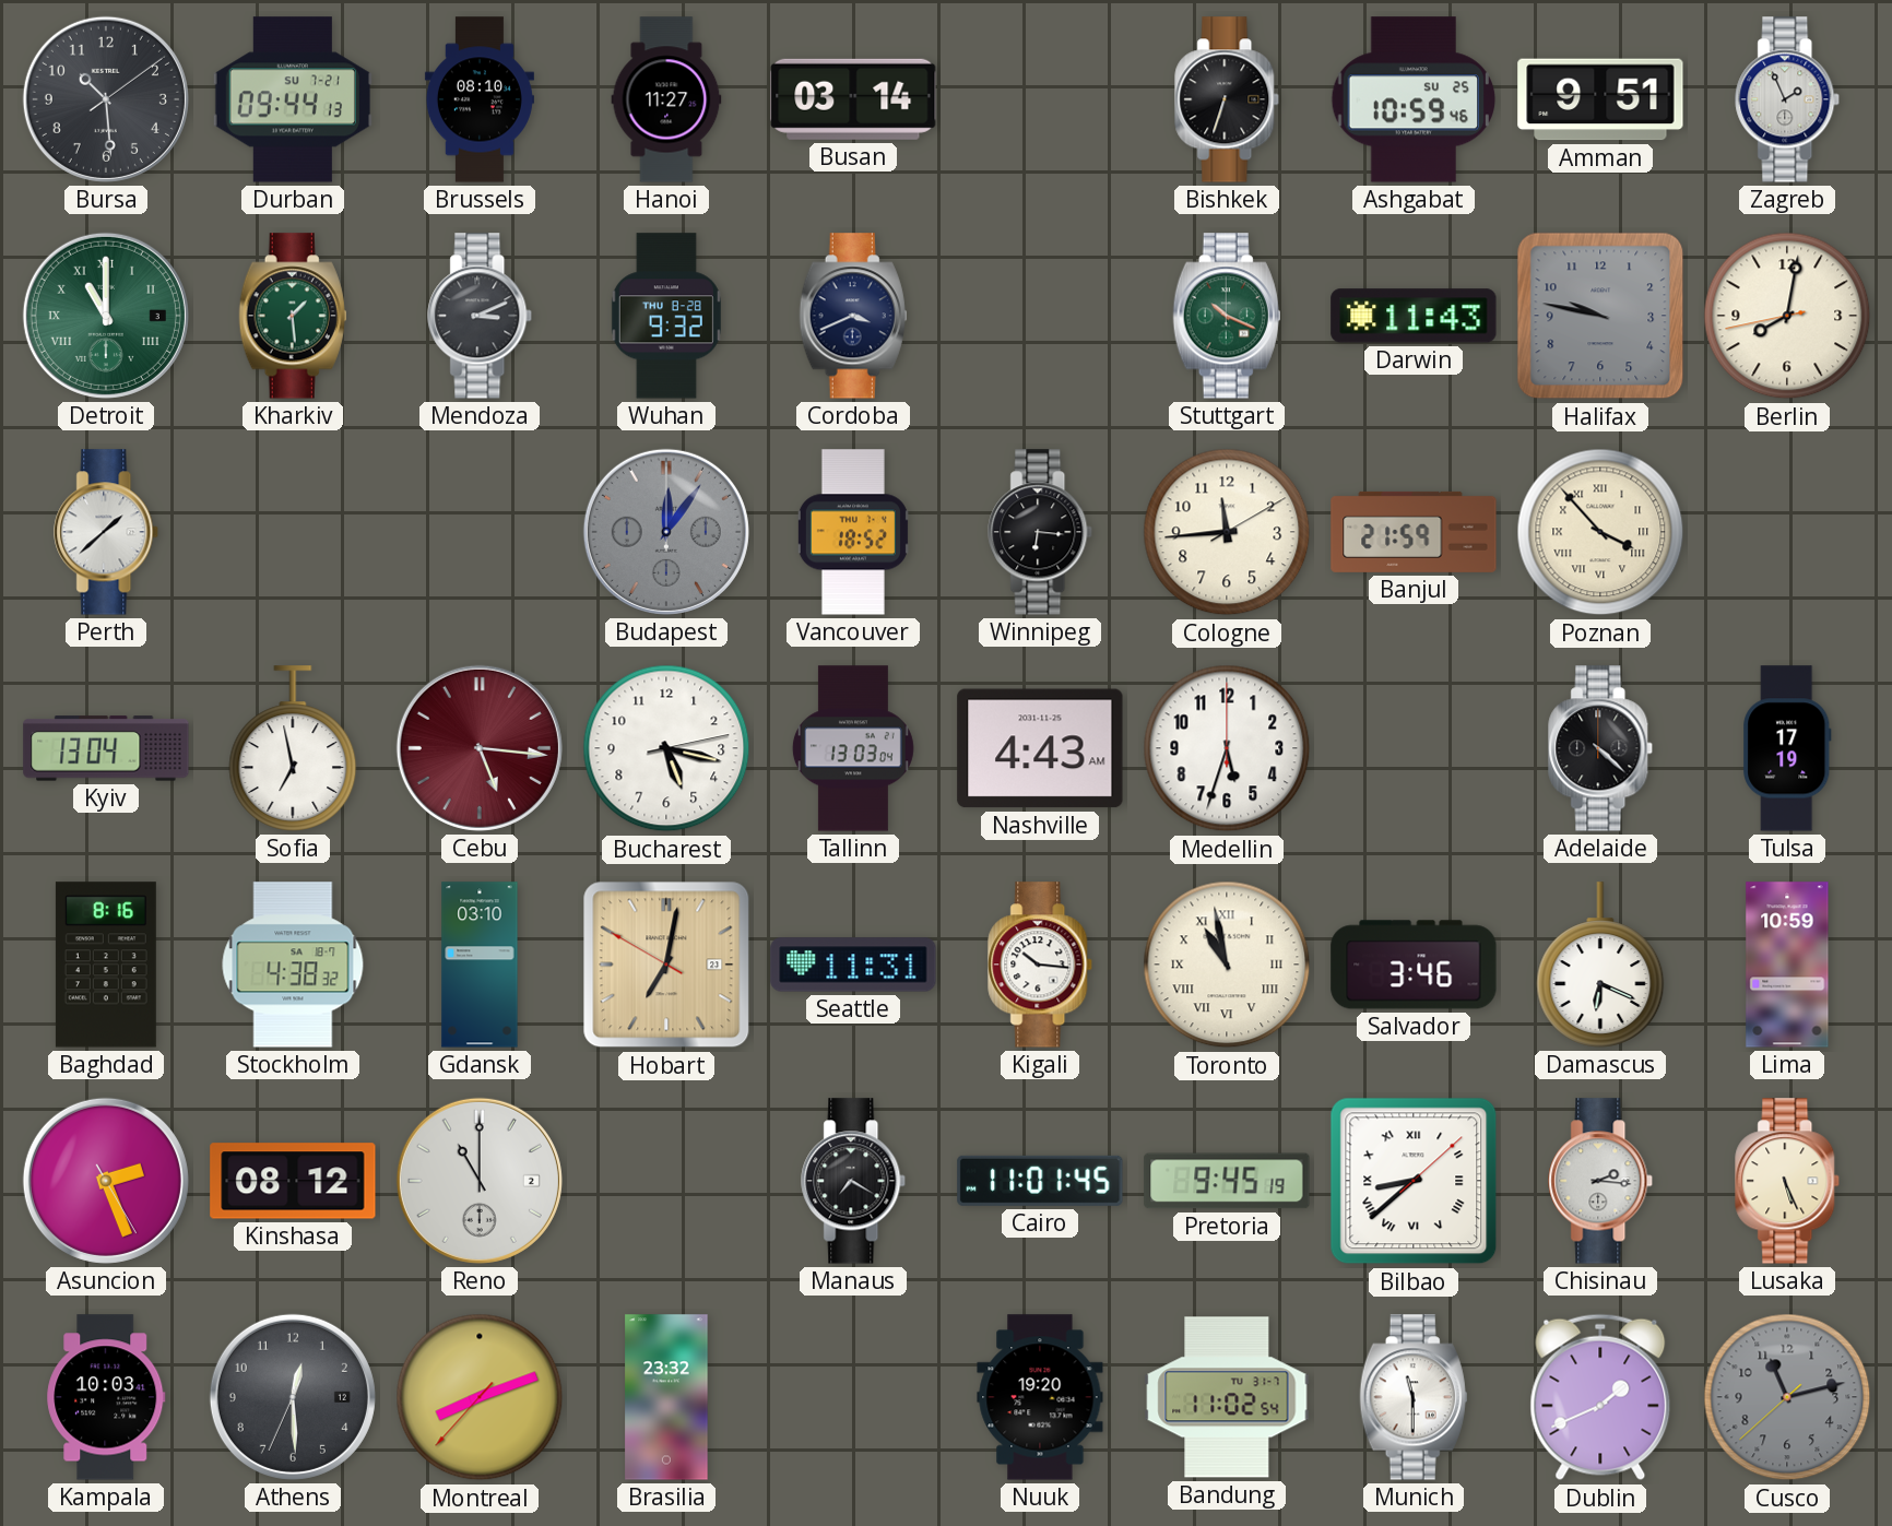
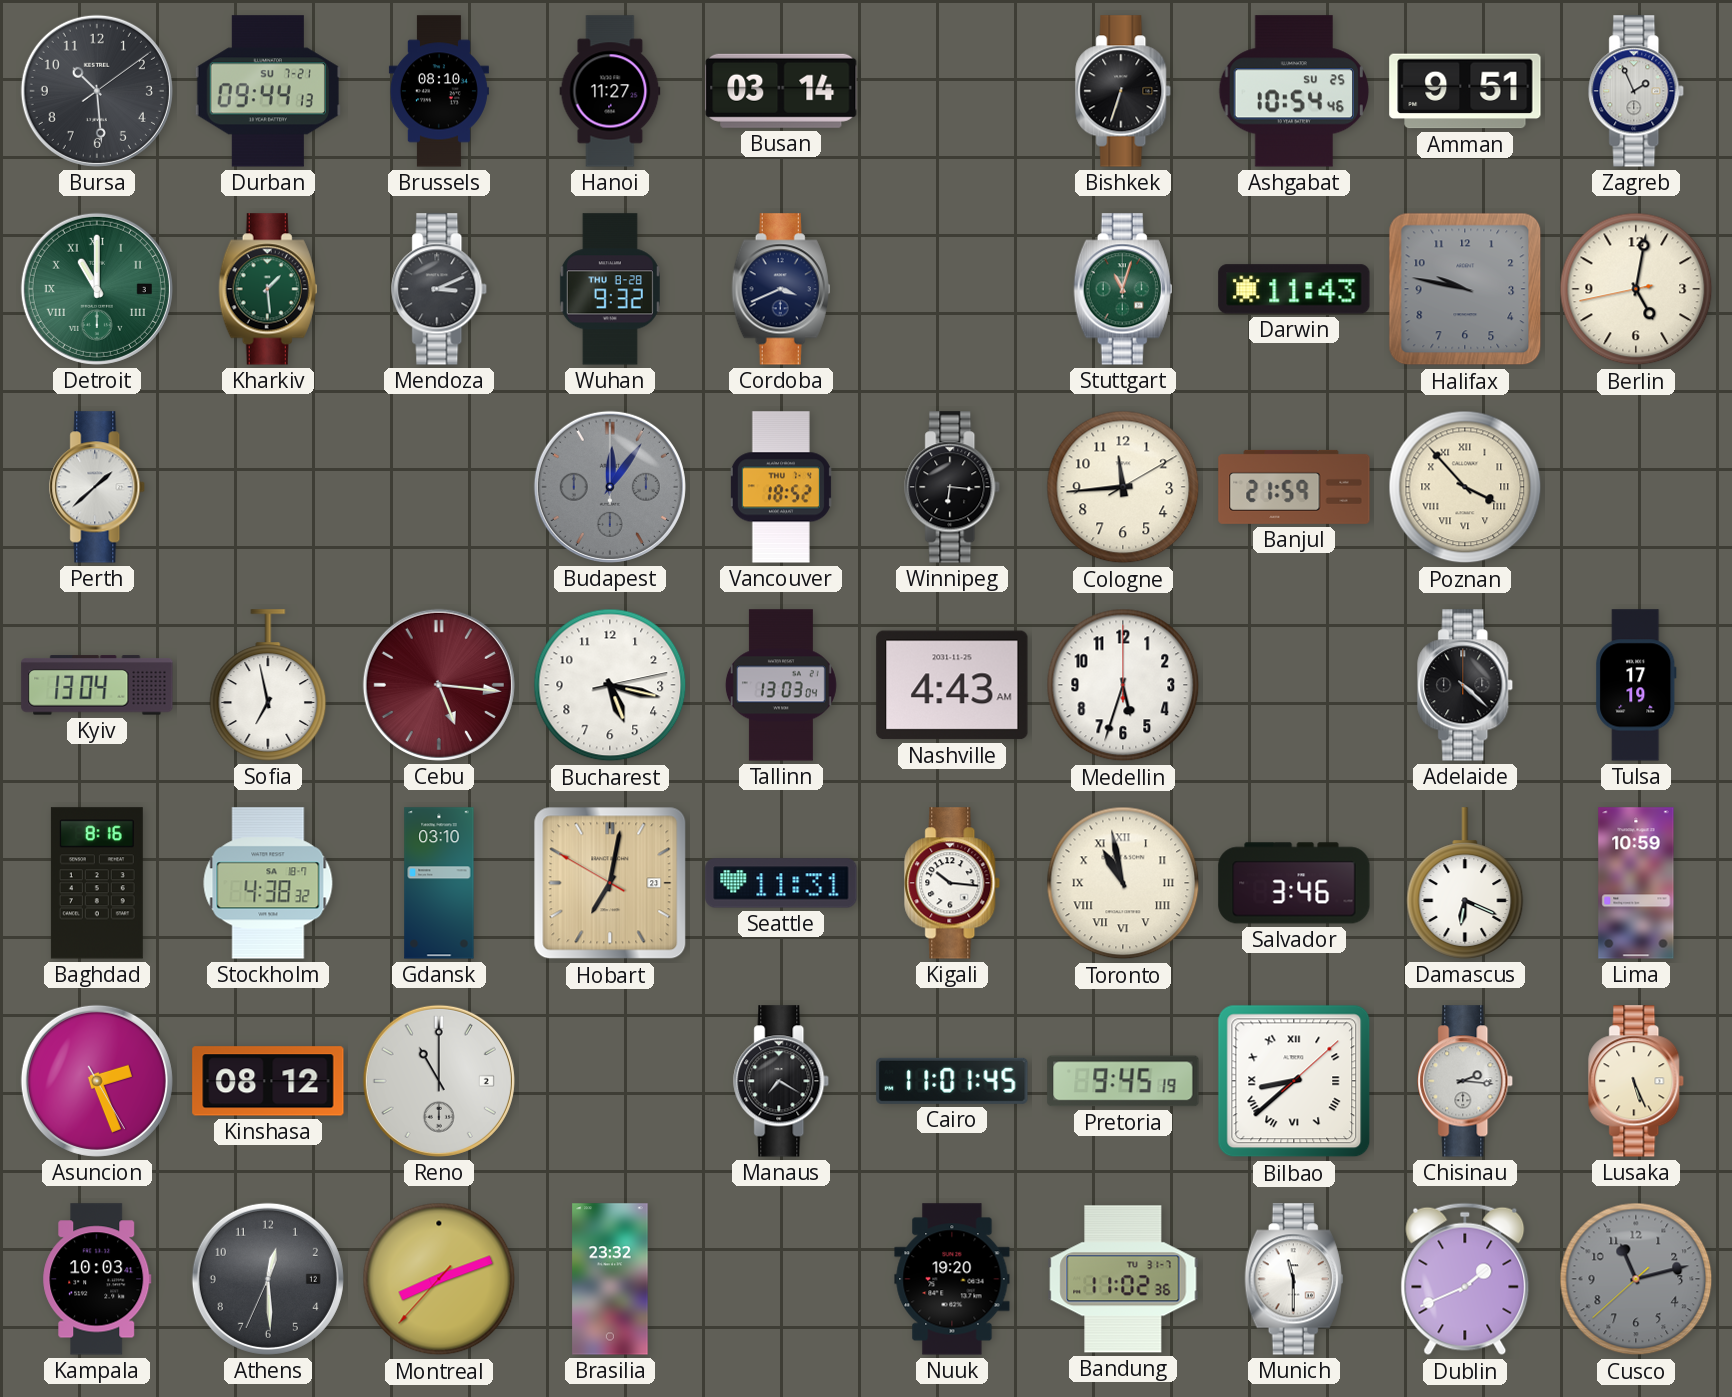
Ashgabat: 10:59 -> 10:54
Stuttgart: 10:19 -> 11:03
Berlin: 8:01 -> 5:01
Bandung: 11:02:54 -> 11:02:36
